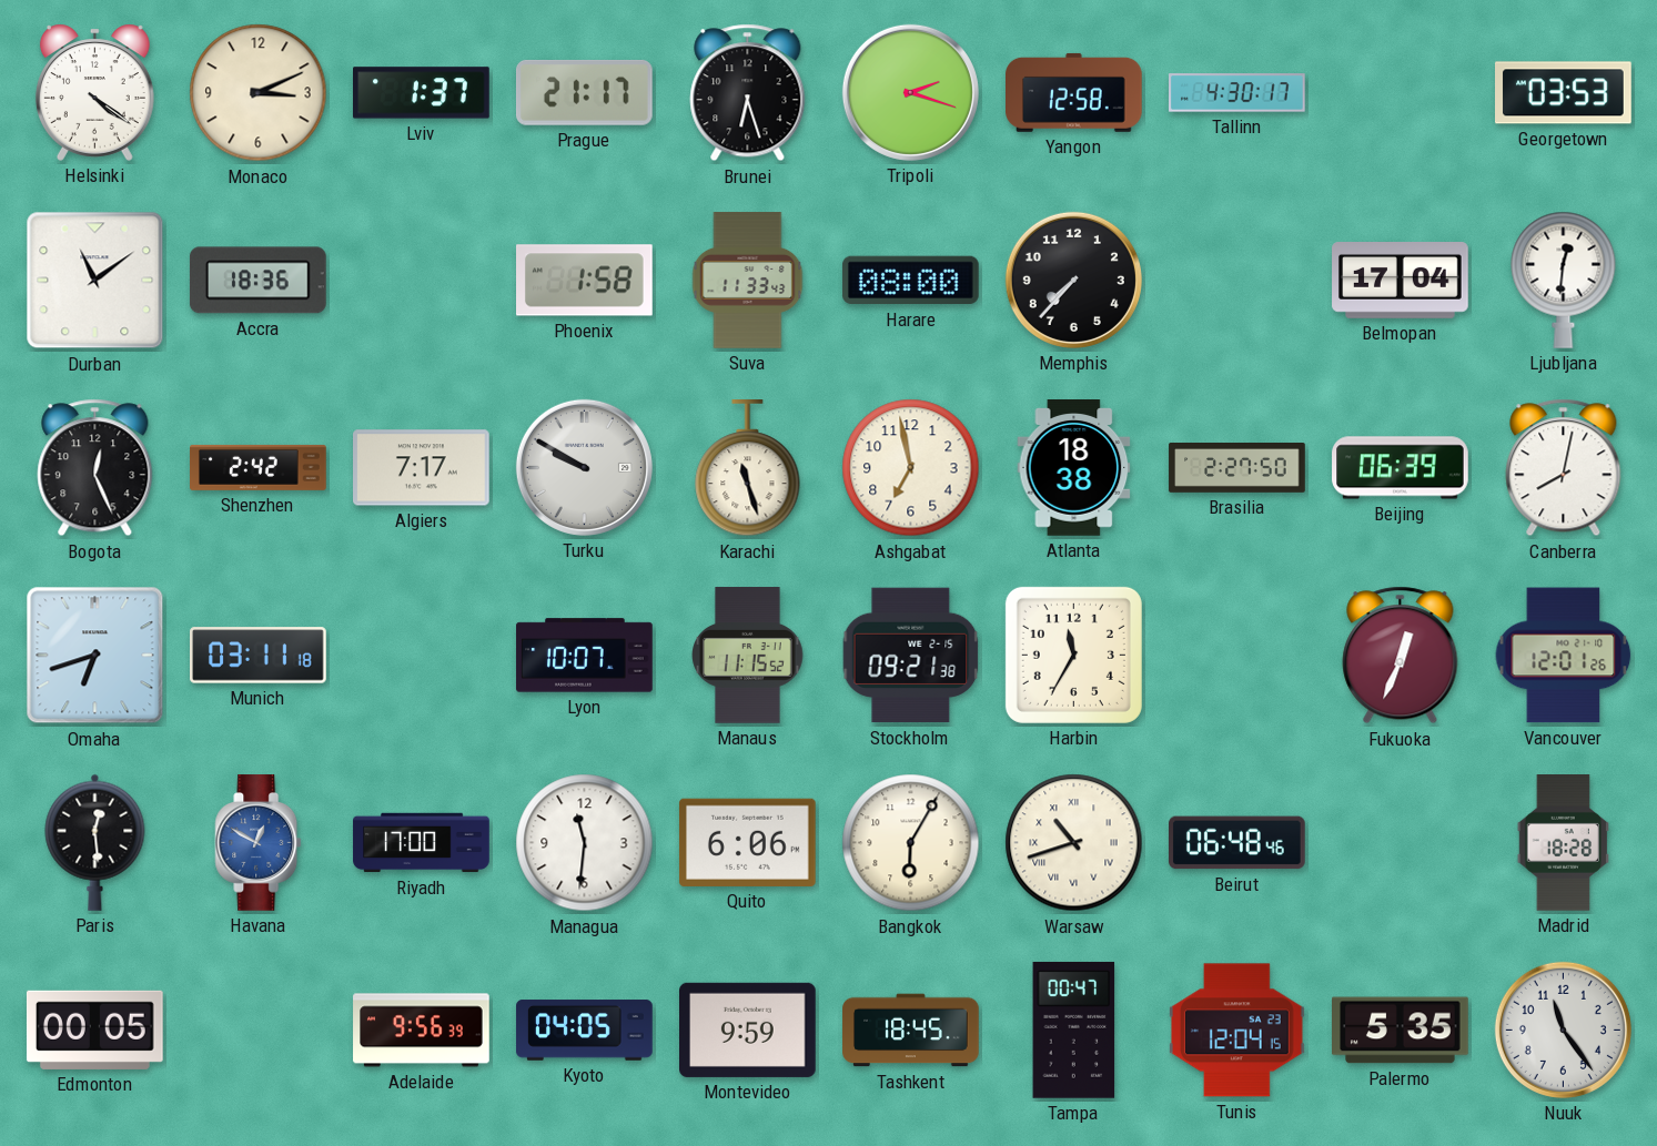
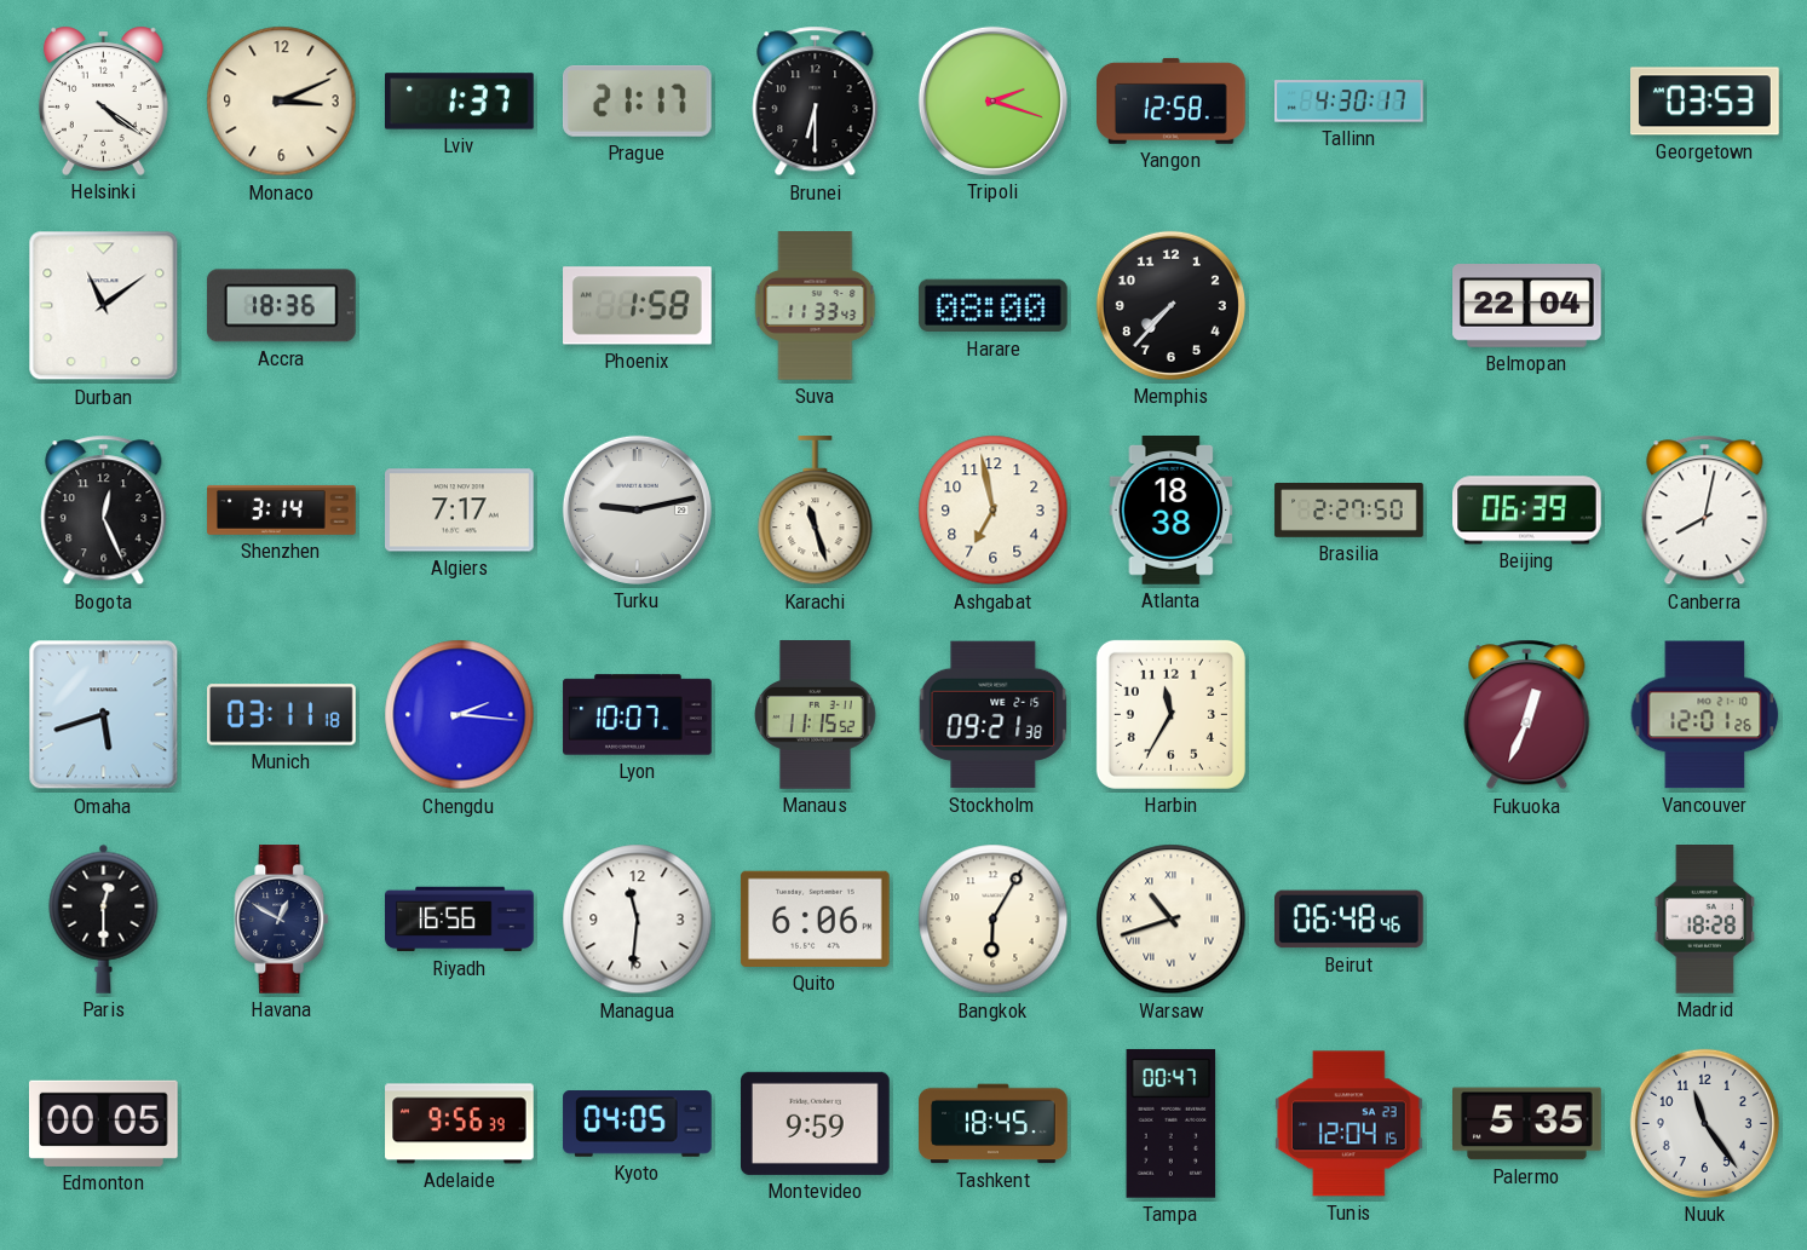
Brunei: 6:27 -> 6:30
Belmopan: 17:04 -> 22:04
Ljubljana: 12:31 -> none
Shenzhen: 2:42 -> 3:14
Turku: 9:50 -> 9:13
Omaha: 6:42 -> 5:42
Chengdu: none -> 2:16
Paris: 12:29 -> 12:30
Havana dial: blue -> navy
Riyadh: 17:00 -> 16:56
